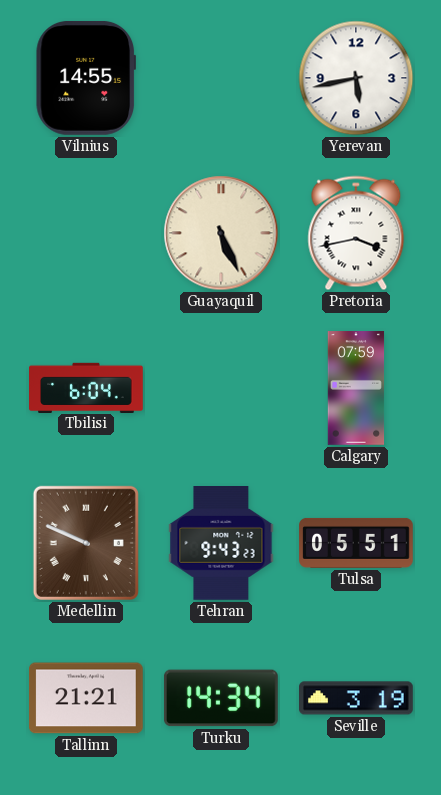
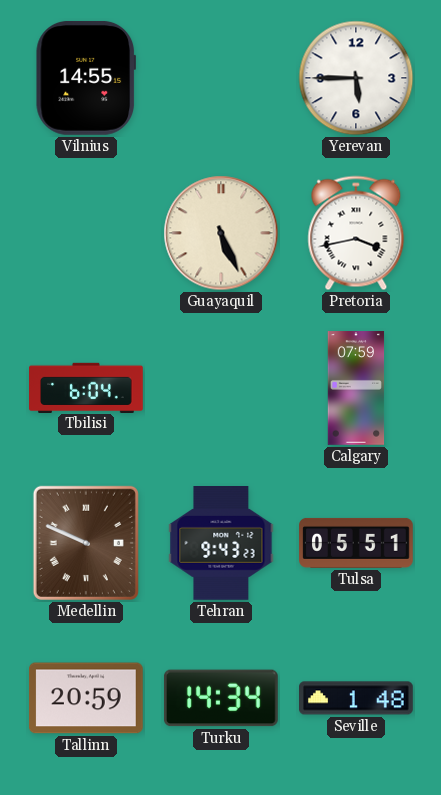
Yerevan: 5:43 -> 5:45
Tallinn: 21:21 -> 20:59
Seville: 3:19 -> 1:48
